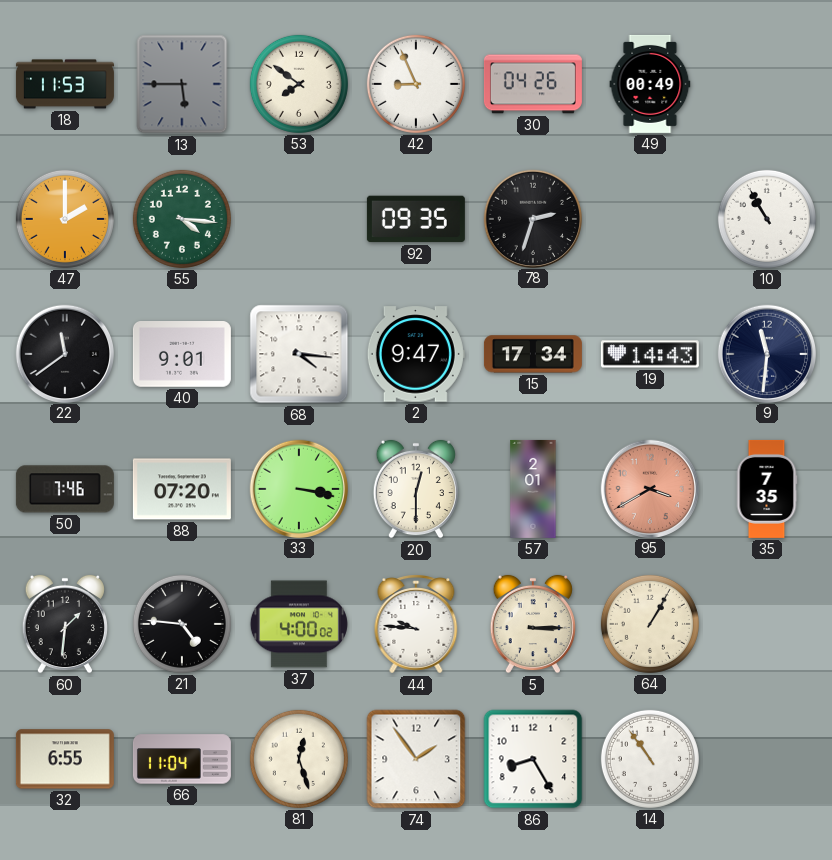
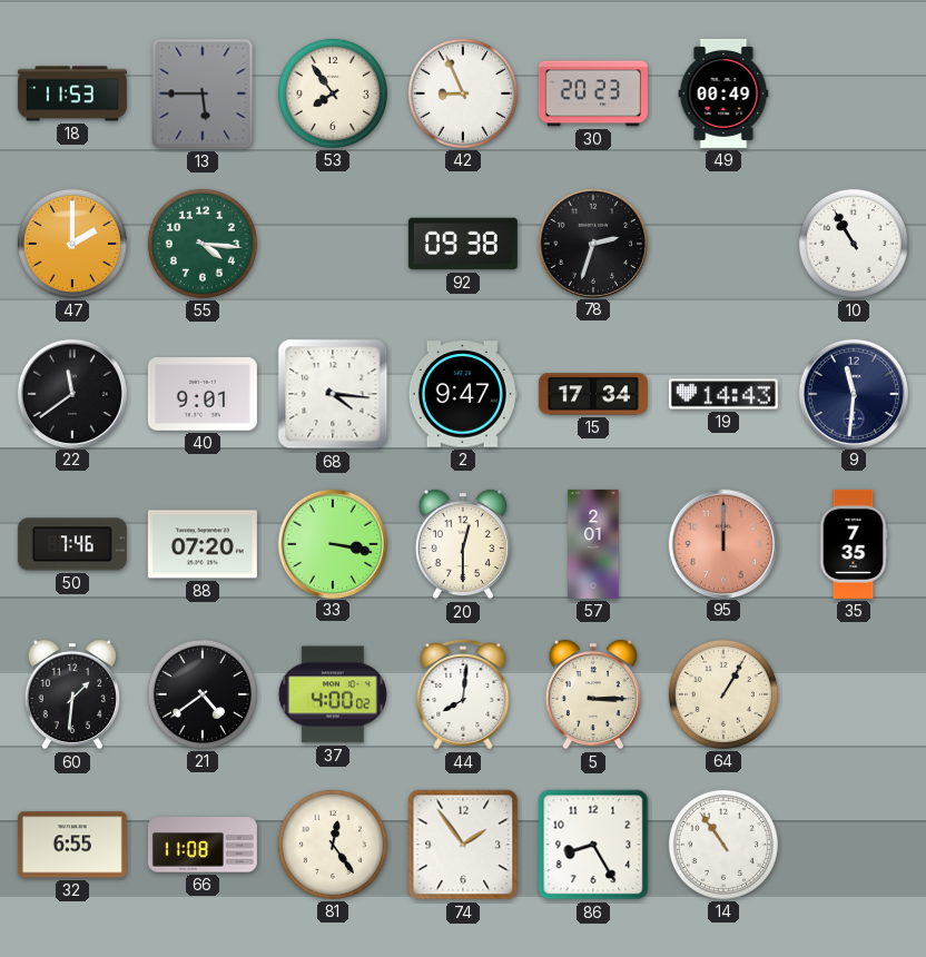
53: 7:51 -> 7:54
30: 04:26 -> 20:23
92: 09:35 -> 09:38
95: 3:40 -> 12:00
21: 4:46 -> 4:39
44: 9:46 -> 8:01
66: 11:04 -> 11:08
81: 12:27 -> 12:24
